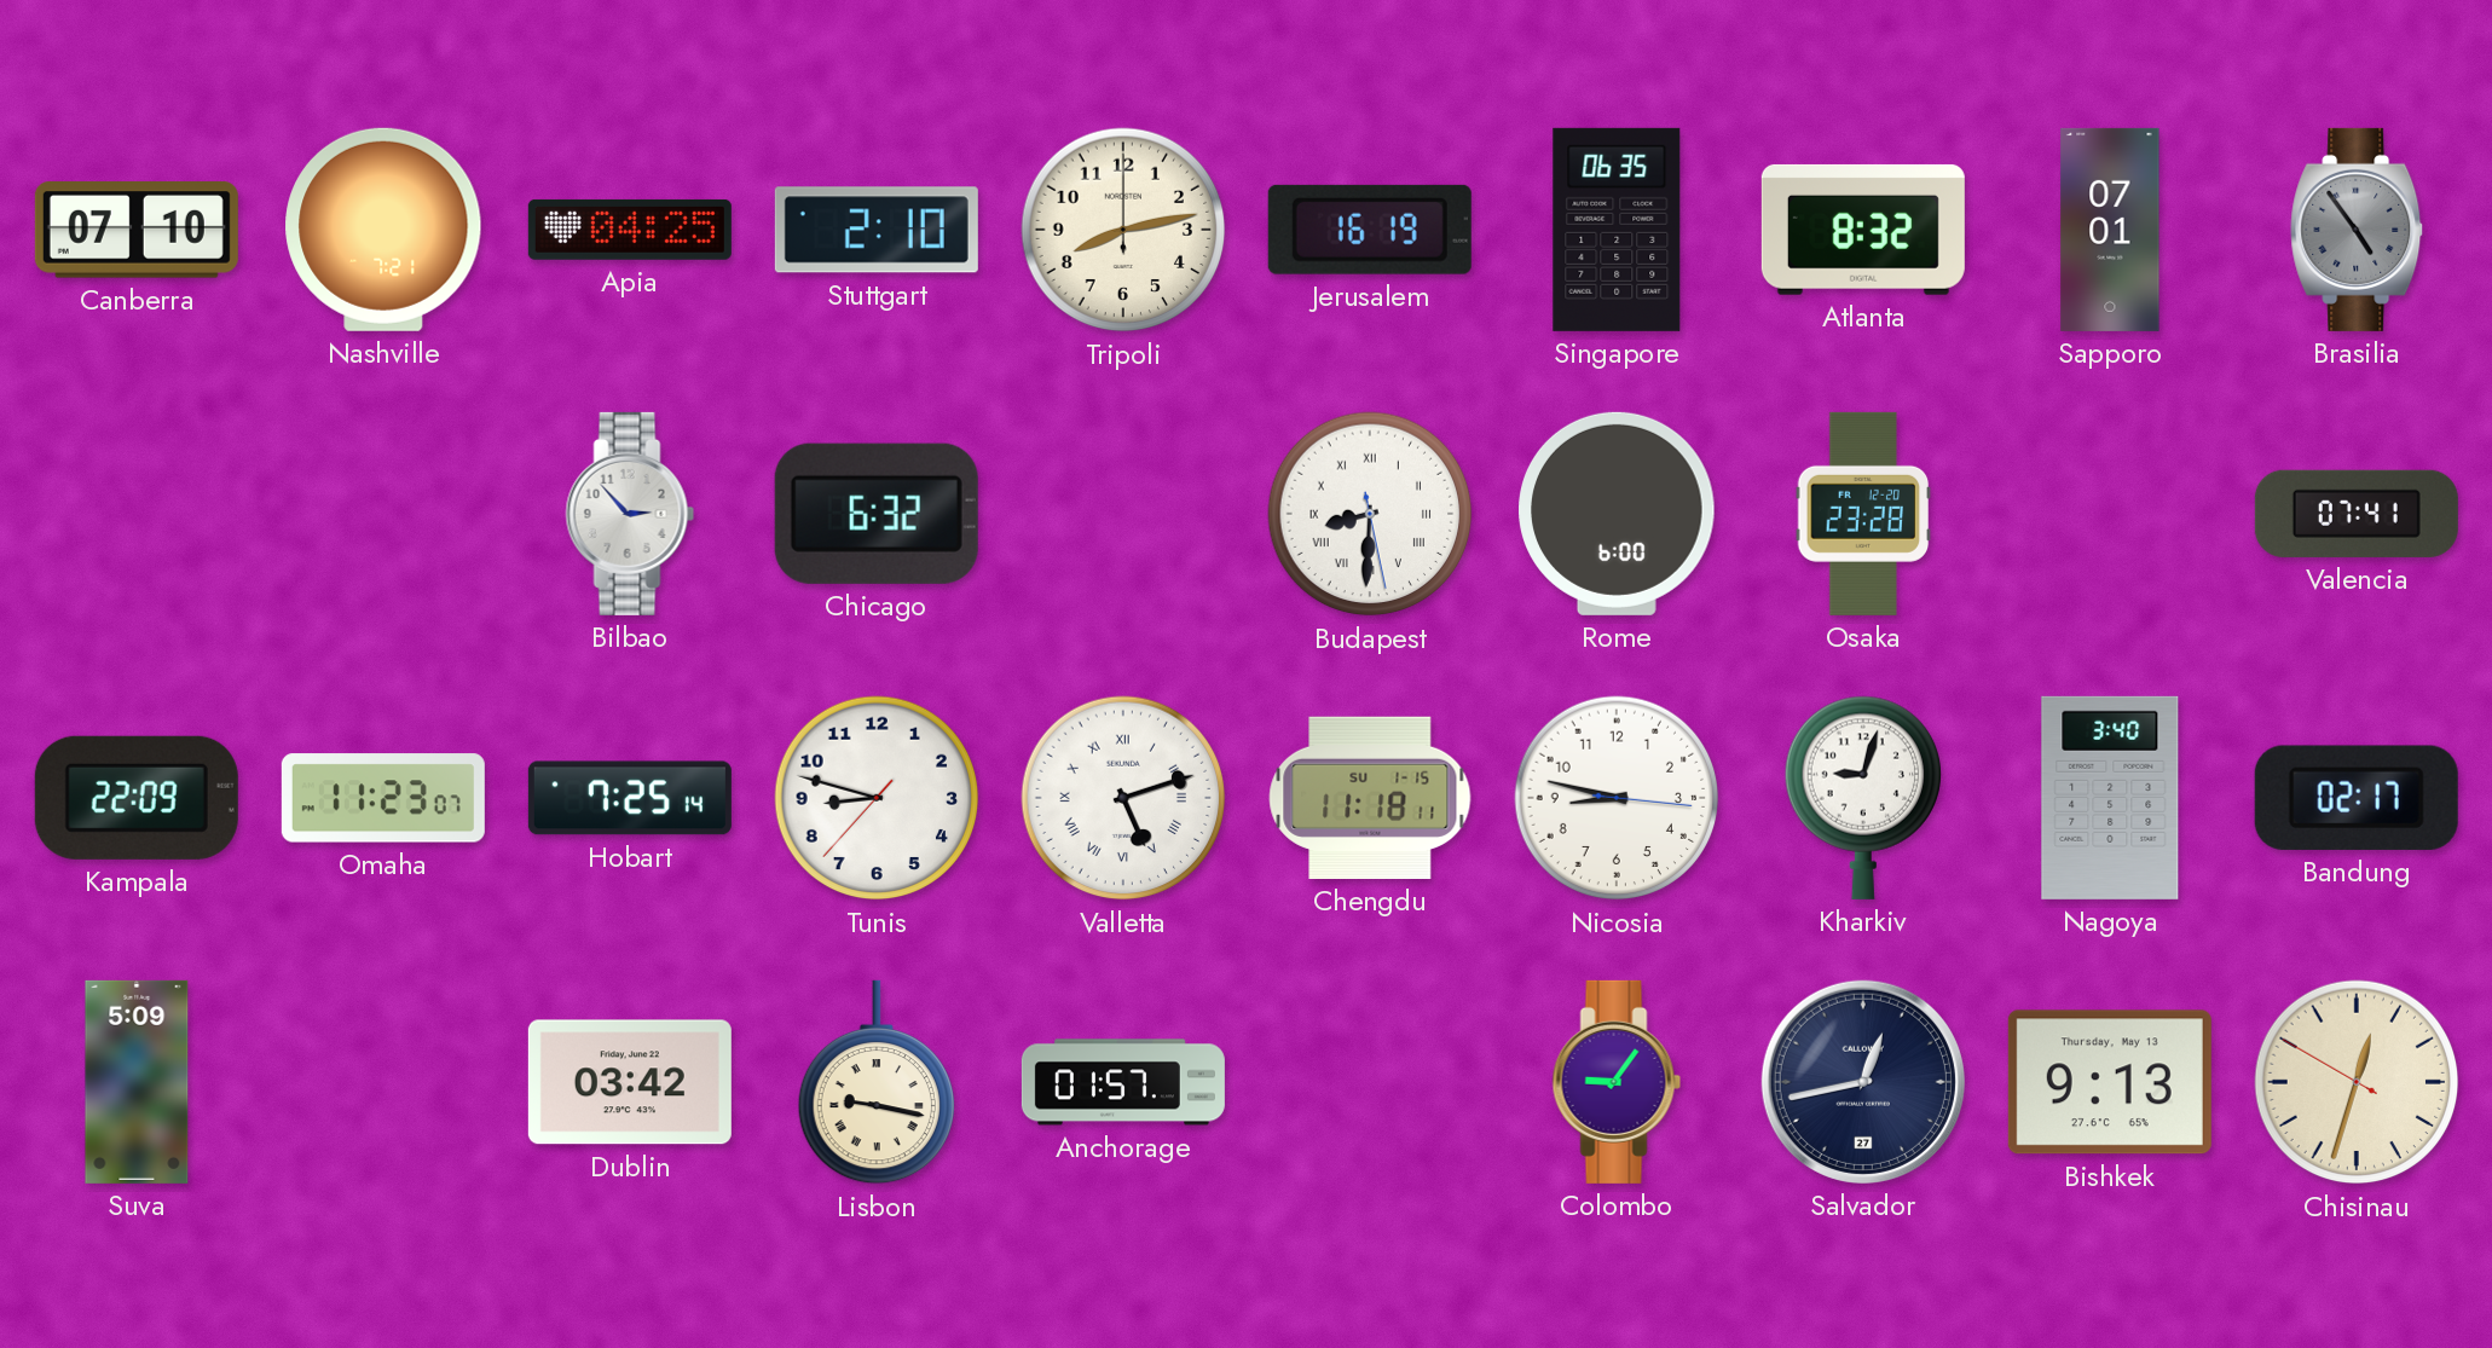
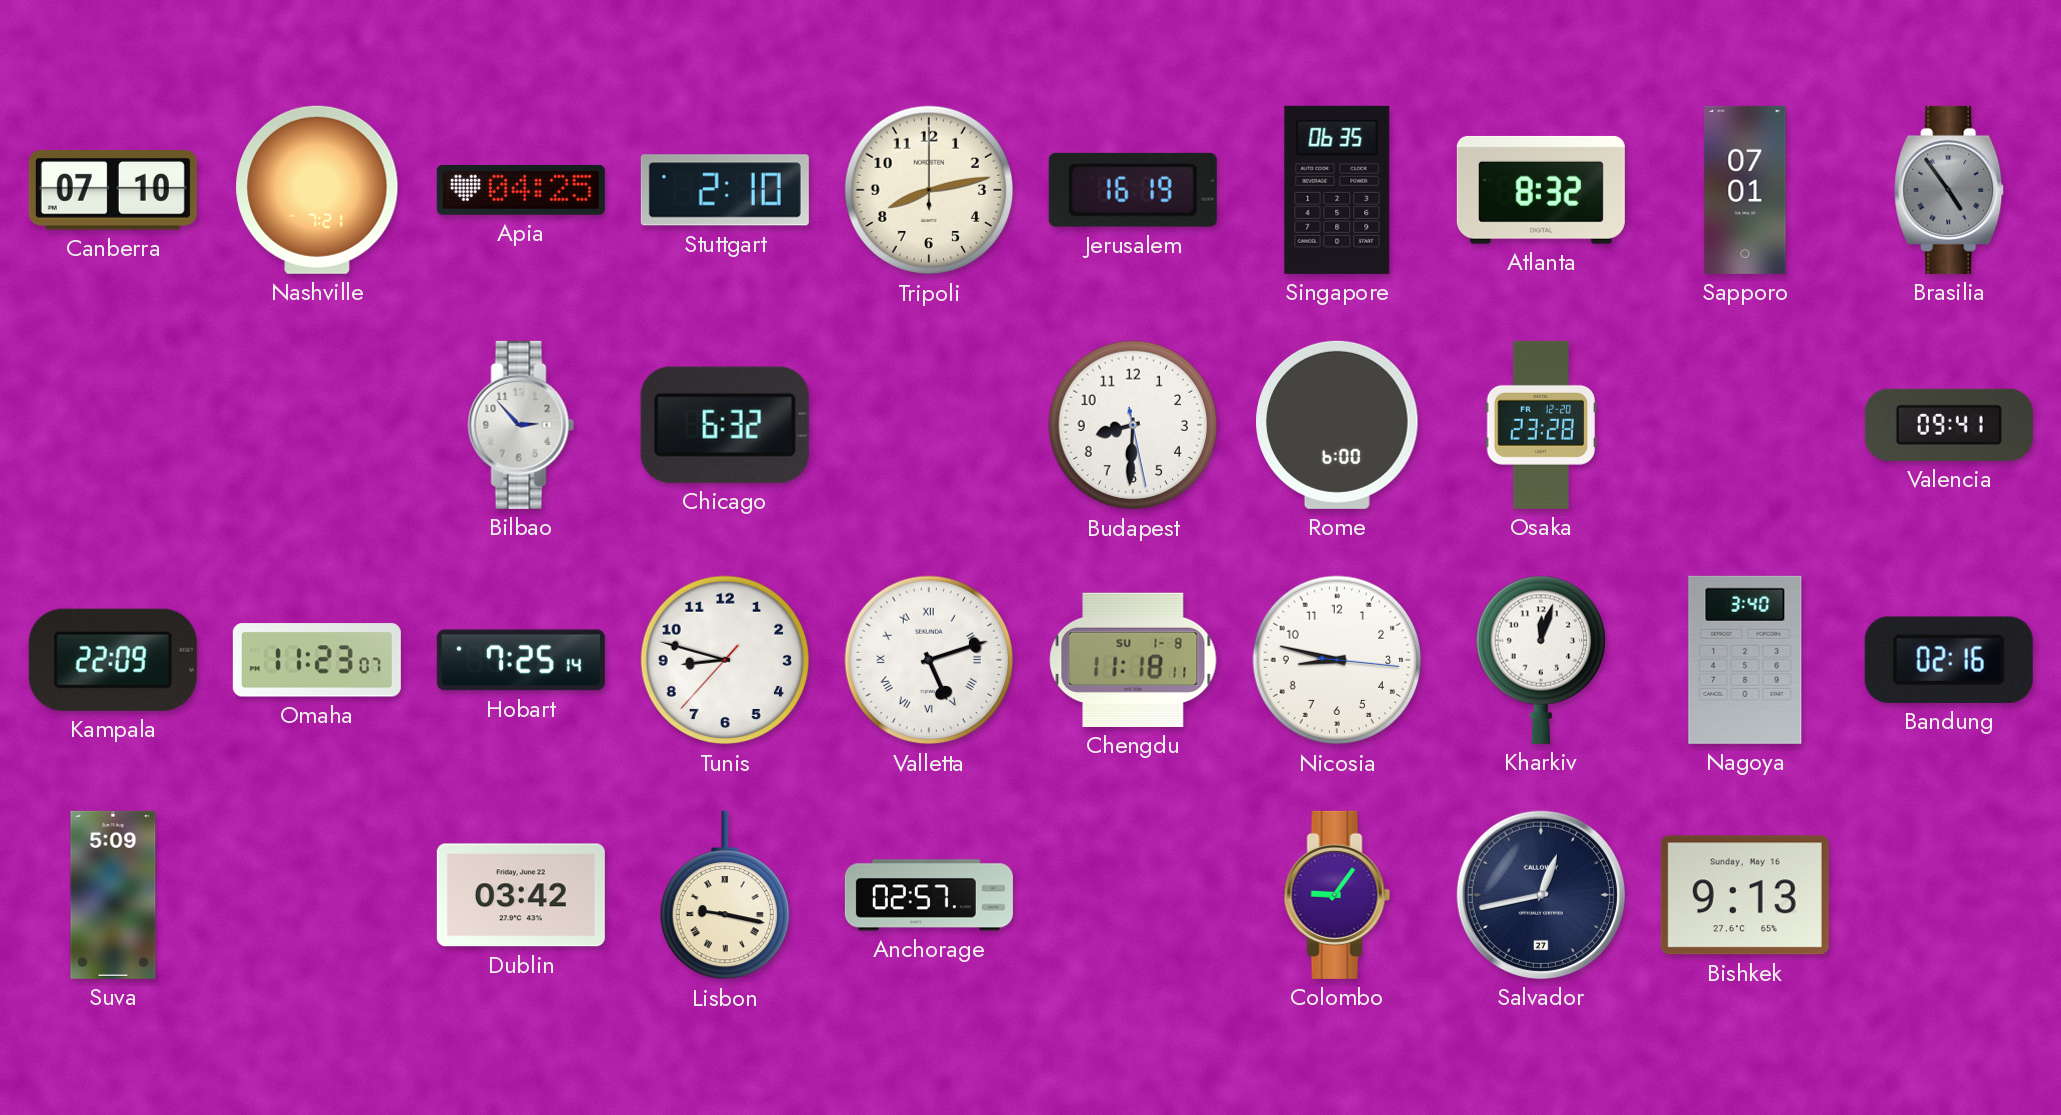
Budapest numerals: Roman -> Arabic
Valencia: 07:41 -> 09:41
Chengdu date: SU 1-15 -> SU 1-8
Kharkiv: 9:03 -> 12:03
Bandung: 02:17 -> 02:16
Anchorage: 01:57 -> 02:57
Bishkek date: Thursday, May 13 -> Sunday, May 16
Chisinau: 12:32 -> none
